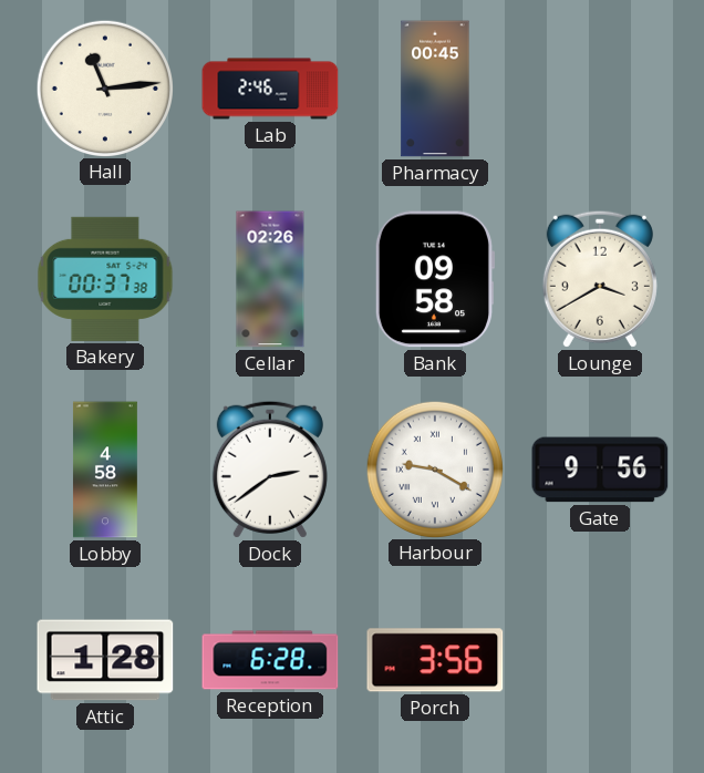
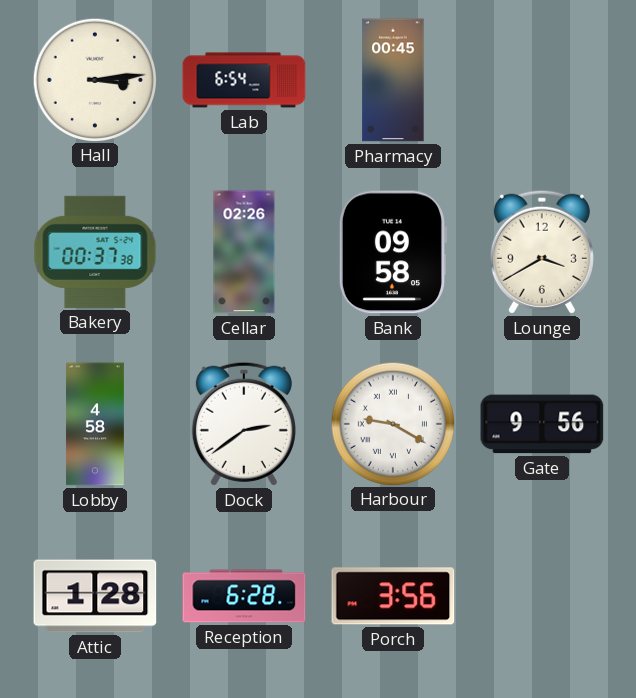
Hall: 11:14 -> 3:14
Lab: 2:46 -> 6:54
